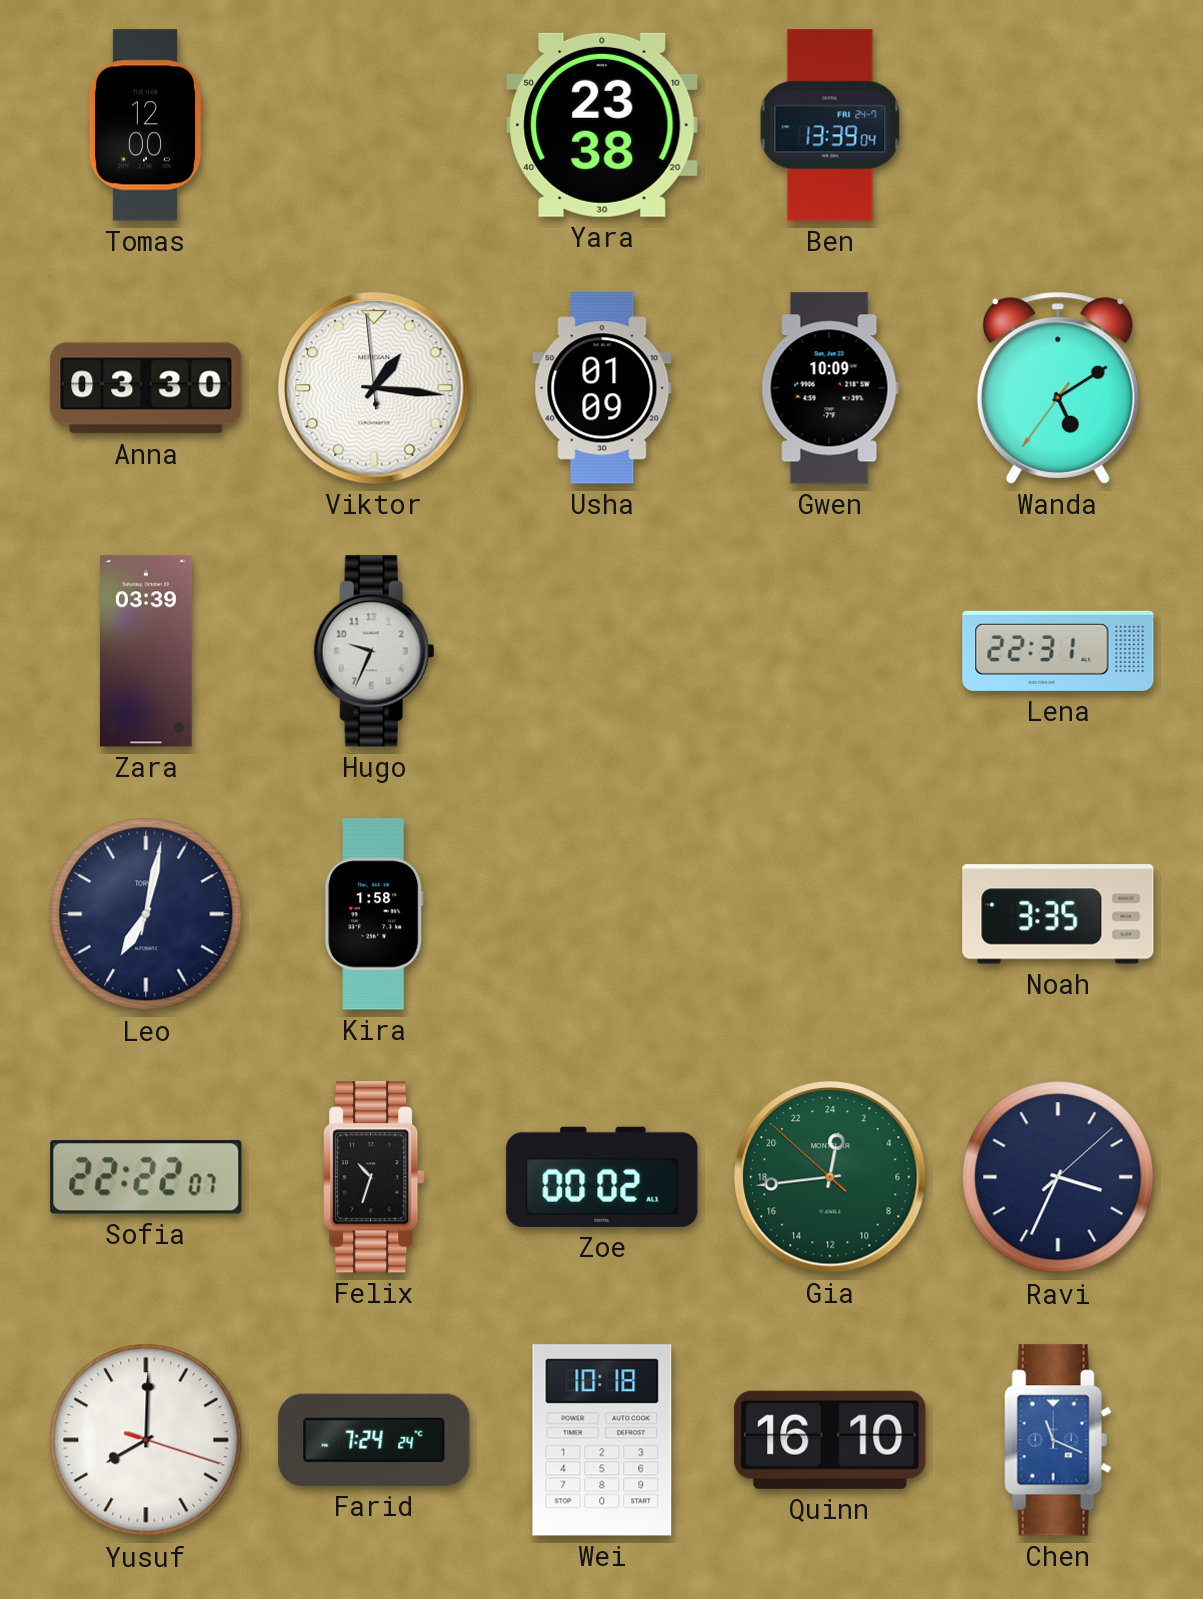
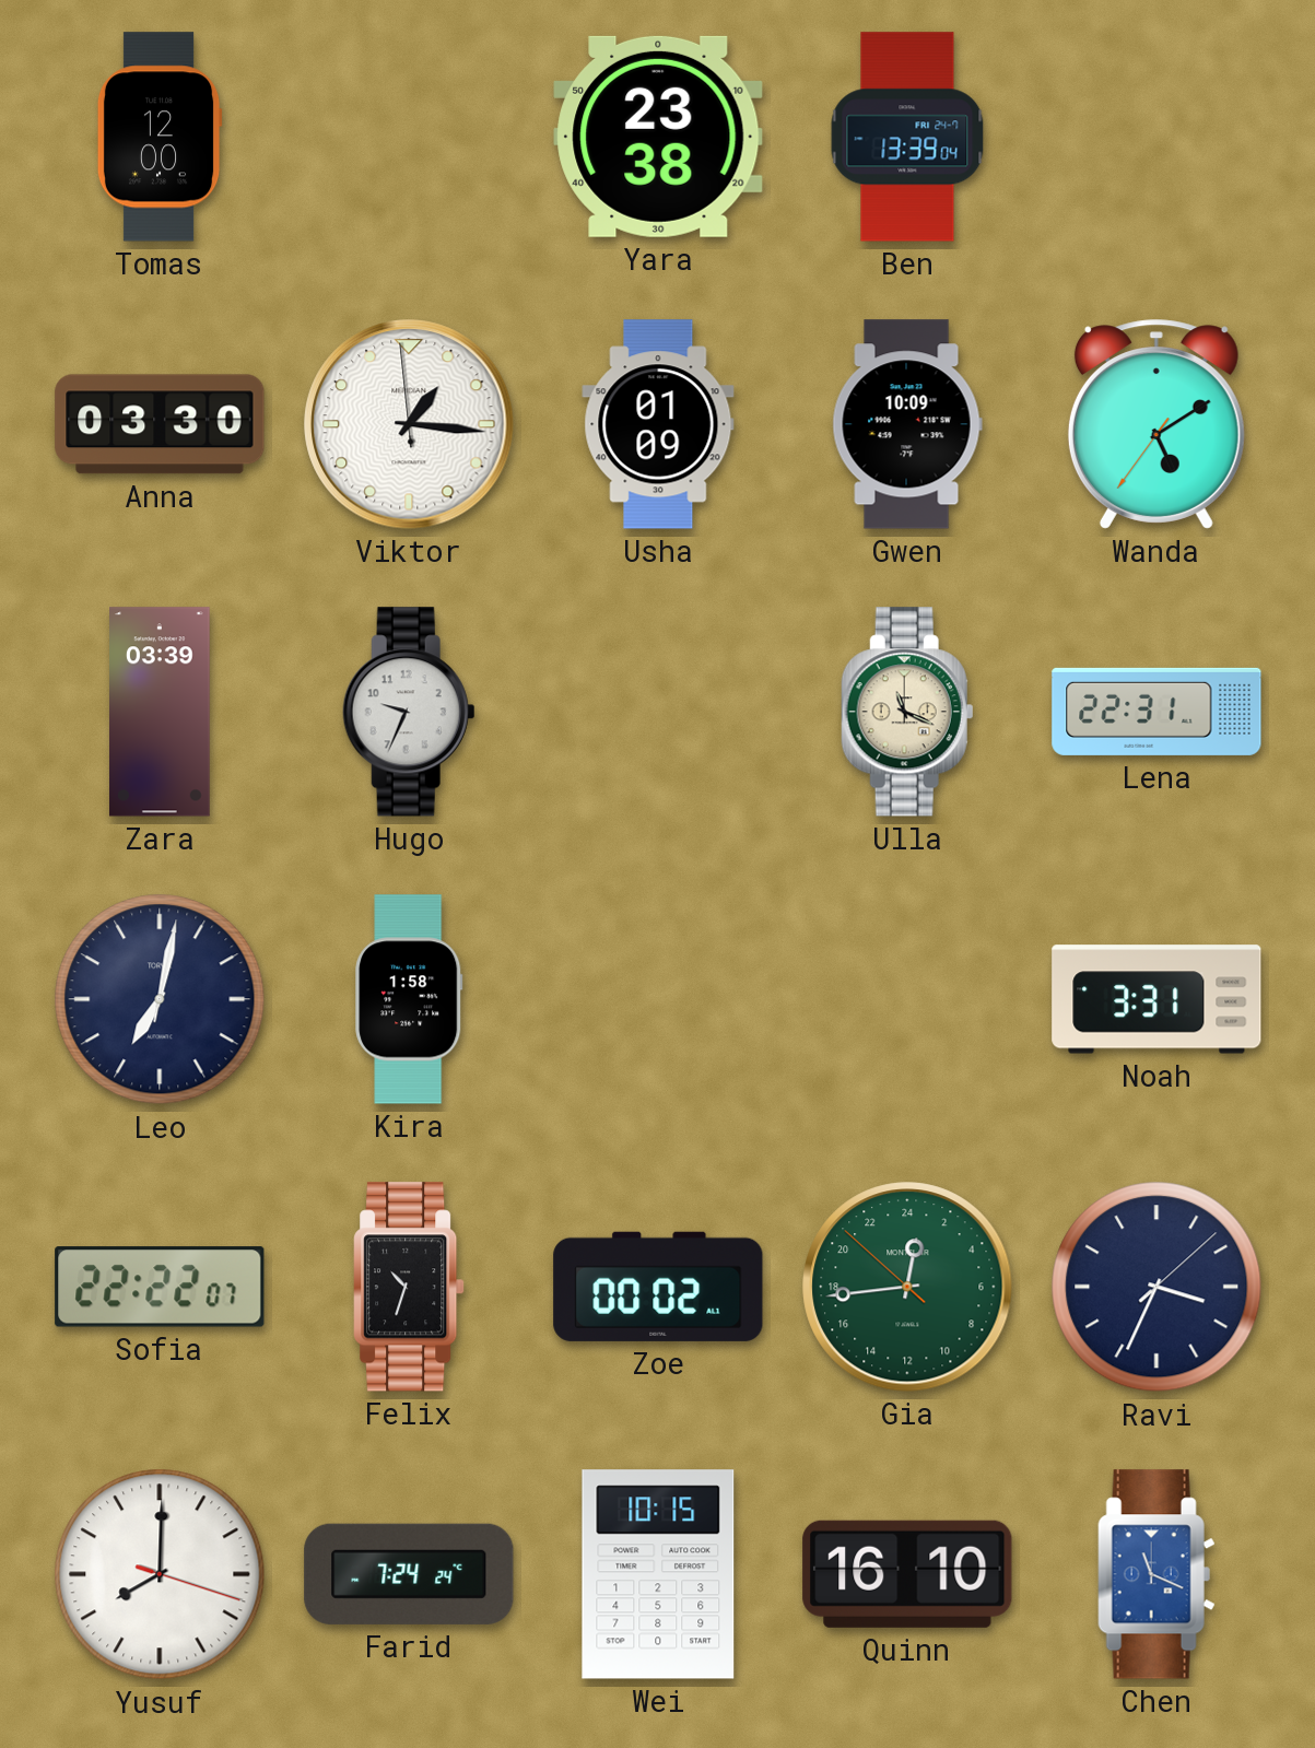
Ulla: none -> 11:19
Noah: 3:35 -> 3:31
Wei: 10:18 -> 10:15
